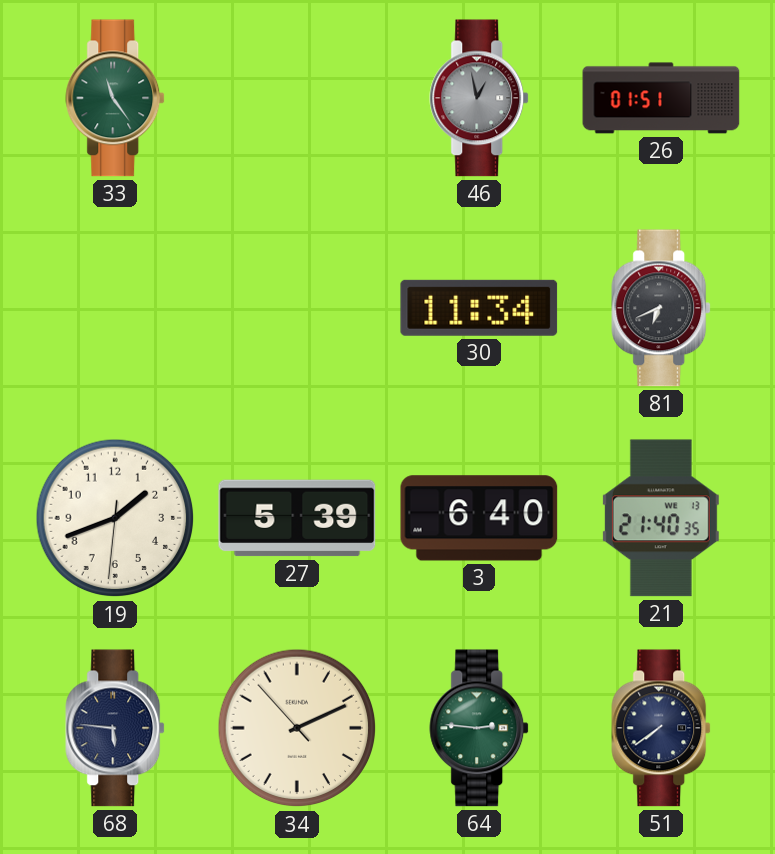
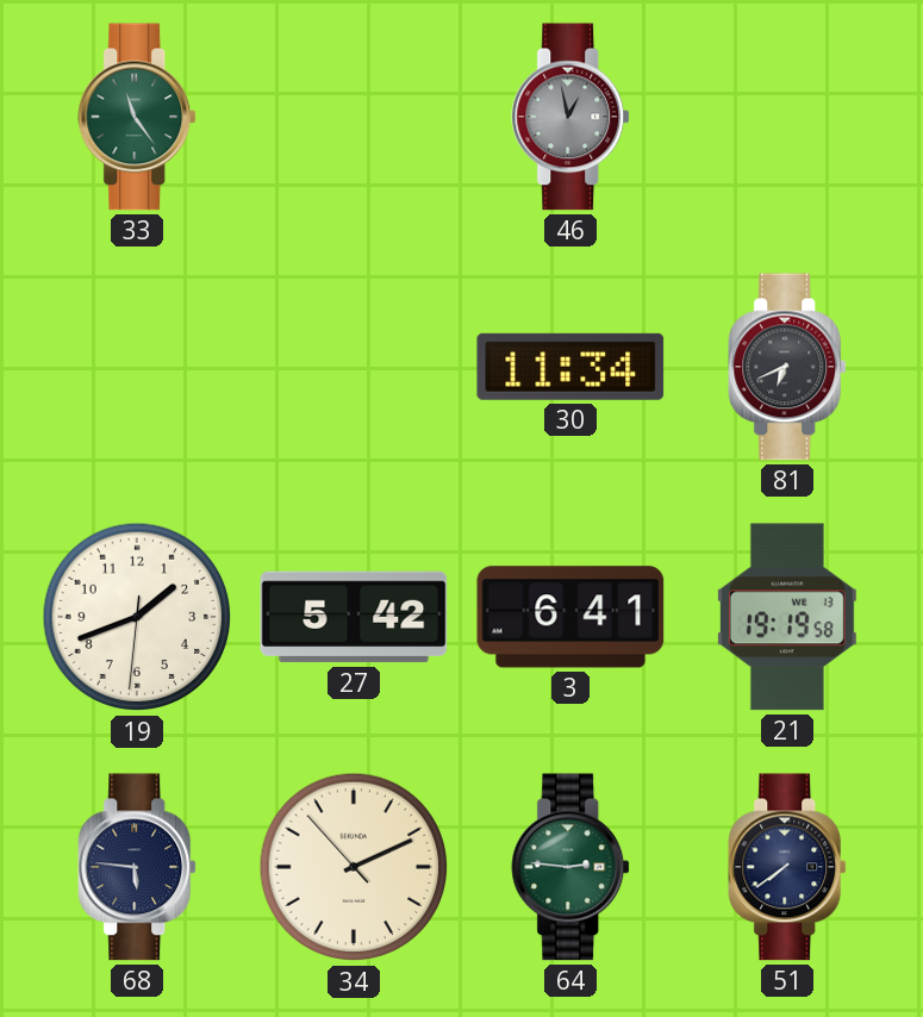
26: 01:51 -> none
27: 5:39 -> 5:42
3: 6:40 -> 6:41
21: 21:40 -> 19:19
